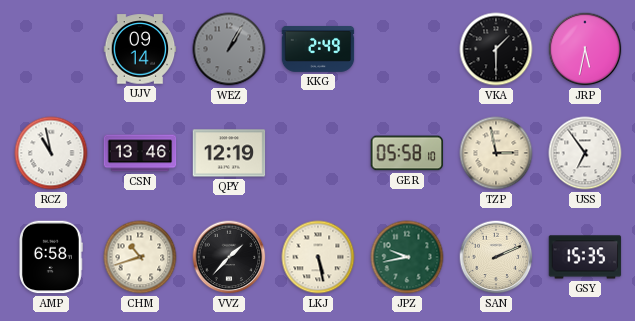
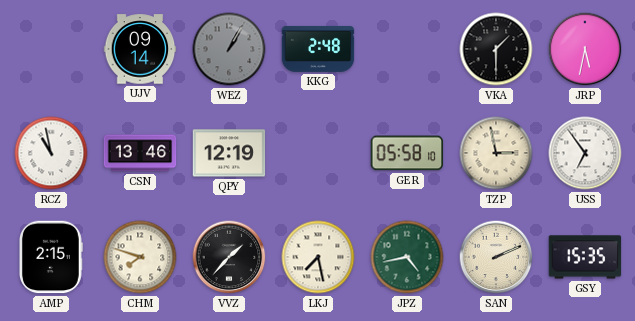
KKG: 2:49 -> 2:48
AMP: 6:58 -> 2:15
CHM: 10:42 -> 7:48
LKJ: 5:28 -> 7:28
JPZ: 9:43 -> 4:43
